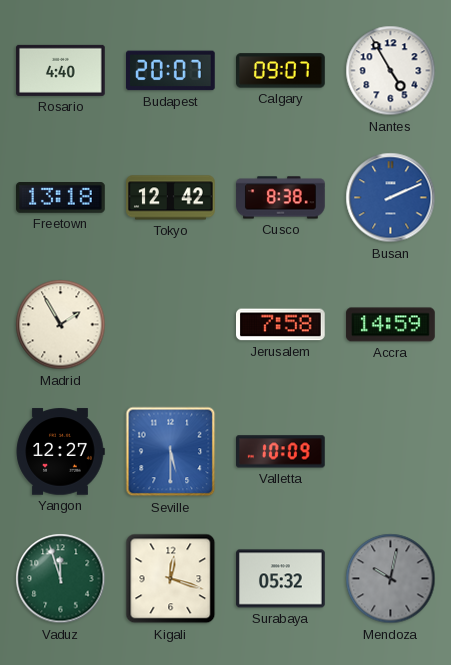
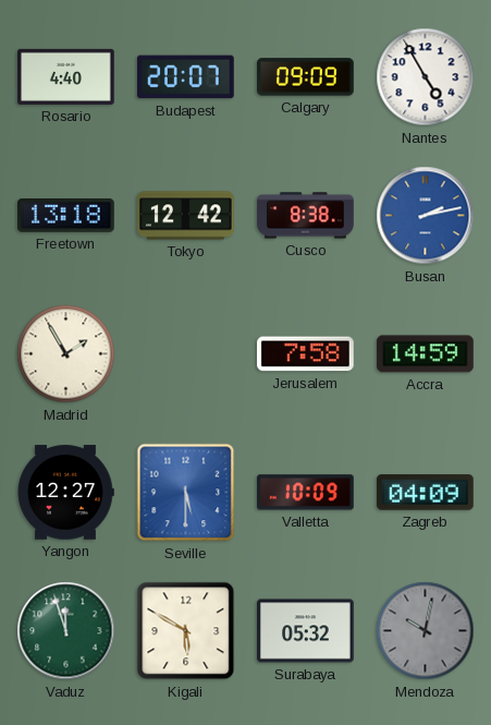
Calgary: 09:07 -> 09:09
Busan: 2:11 -> 2:13
Zagreb: none -> 04:09
Kigali: 12:18 -> 5:50
